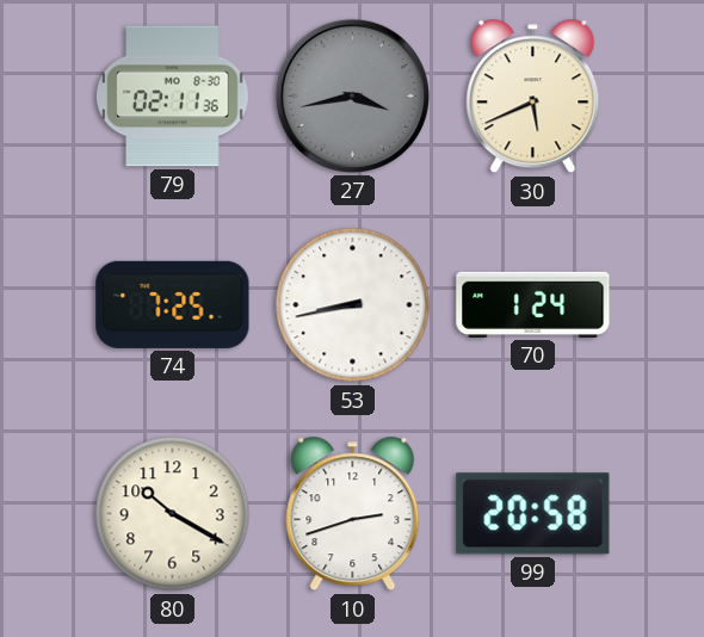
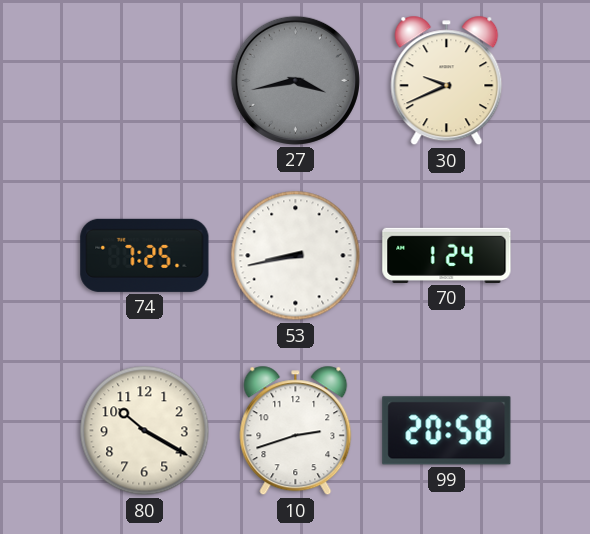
79: 02:11 -> none
30: 5:41 -> 9:41
